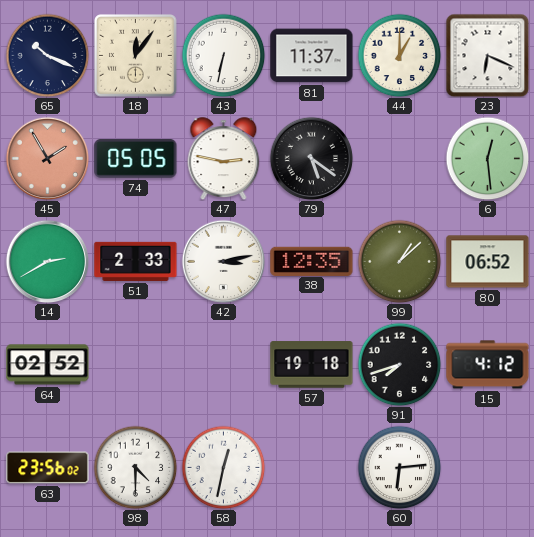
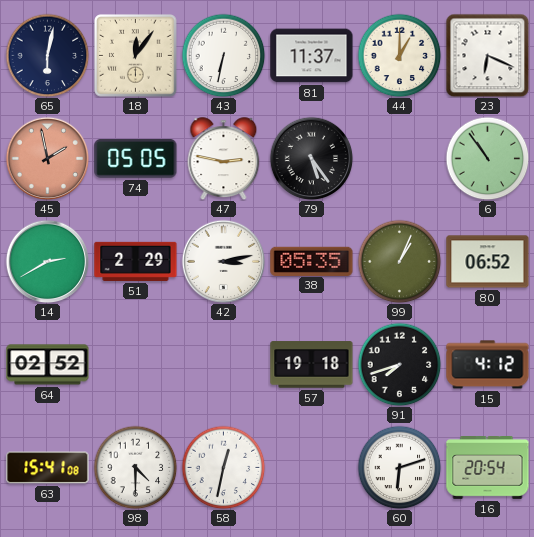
65: 10:19 -> 6:02
45: 1:55 -> 1:58
79: 5:21 -> 5:24
6: 12:29 -> 10:54
51: 2:33 -> 2:29
38: 12:35 -> 05:35
99: 1:08 -> 1:04
63: 23:56 -> 15:41
60: 6:14 -> 6:12
16: none -> 20:54
